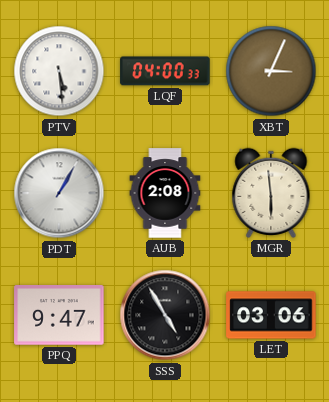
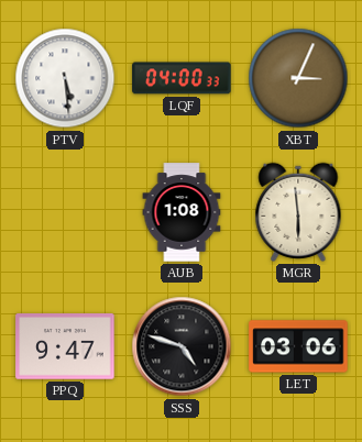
PDT: 1:05 -> none
AUB: 2:08 -> 1:08
SSS: 4:55 -> 4:48
